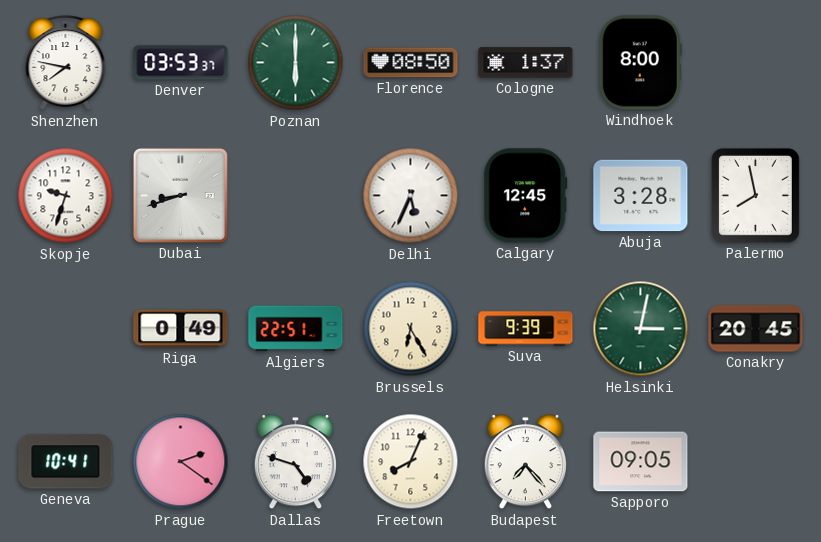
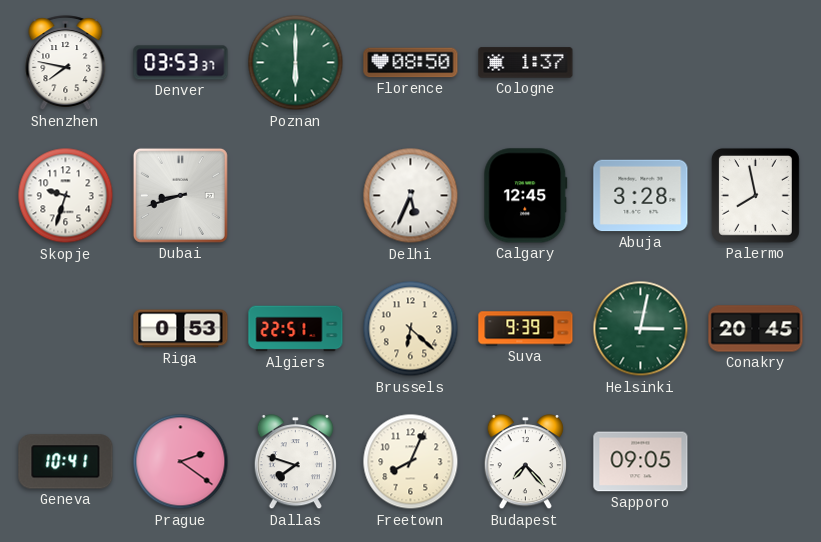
Windhoek: 8:00 -> none
Riga: 0:49 -> 0:53
Brussels: 6:25 -> 6:22
Dallas: 4:48 -> 7:48
